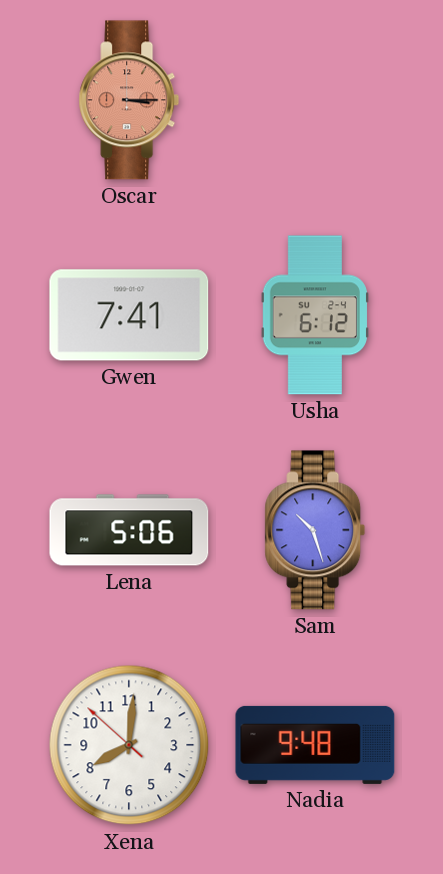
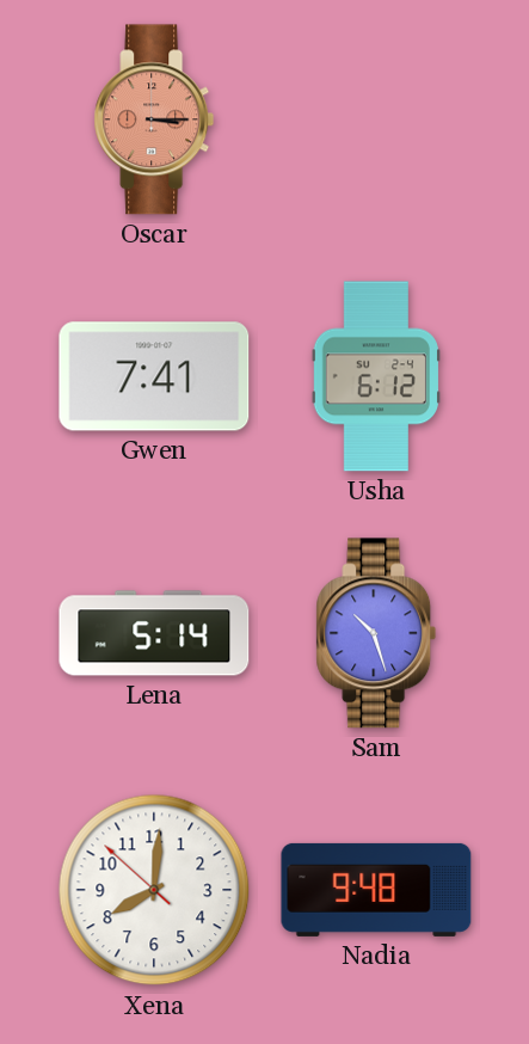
Lena: 5:06 -> 5:14
